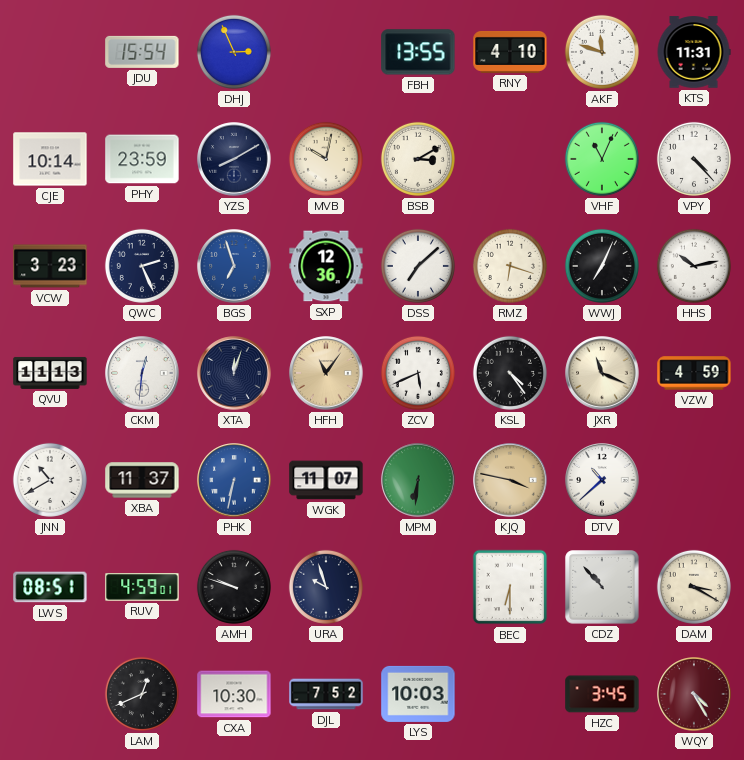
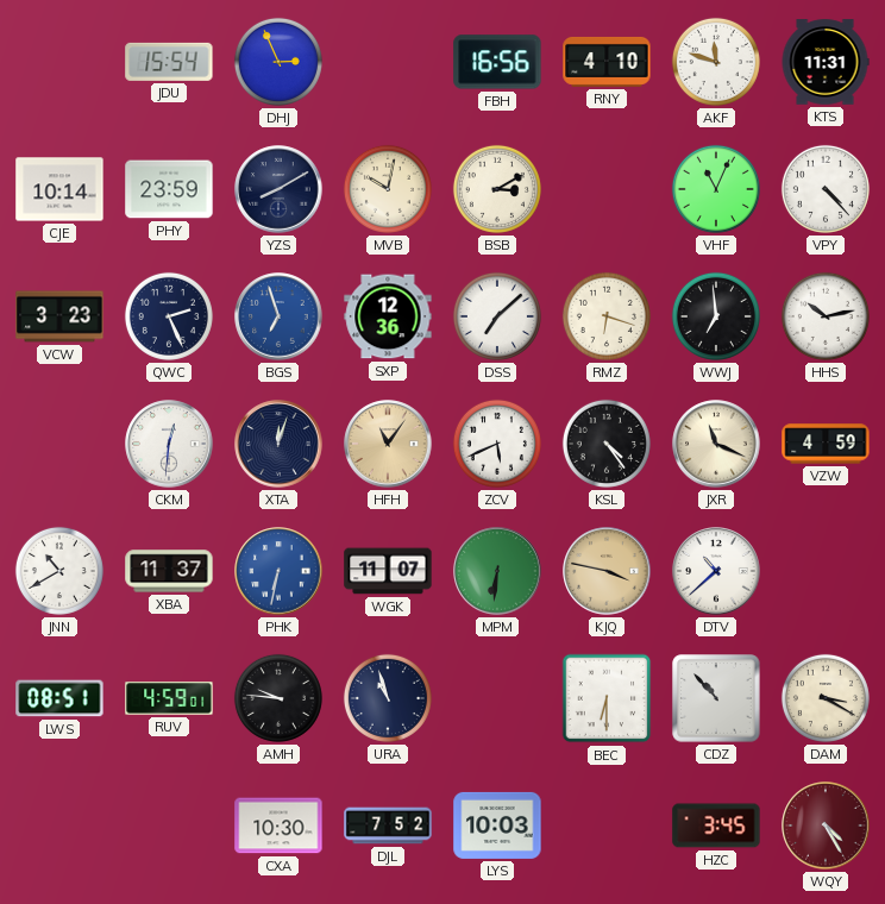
FBH: 13:55 -> 16:56
WWJ: 7:04 -> 6:59
QVU: 11:13 -> none
AMH: 9:48 -> 9:46
URA: 9:57 -> 10:57
LAM: 12:41 -> none
